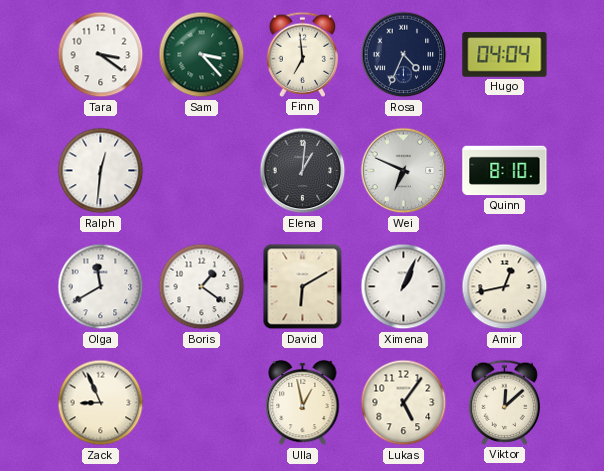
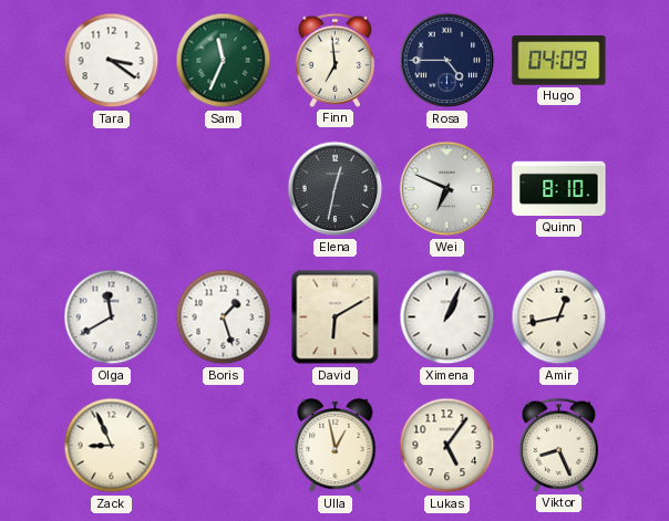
Sam: 3:23 -> 11:34
Rosa: 4:34 -> 4:45
Hugo: 04:04 -> 04:09
Ralph: 12:31 -> none
Elena: 1:01 -> 12:32
Boris: 1:21 -> 1:27
Viktor: 12:08 -> 8:26
